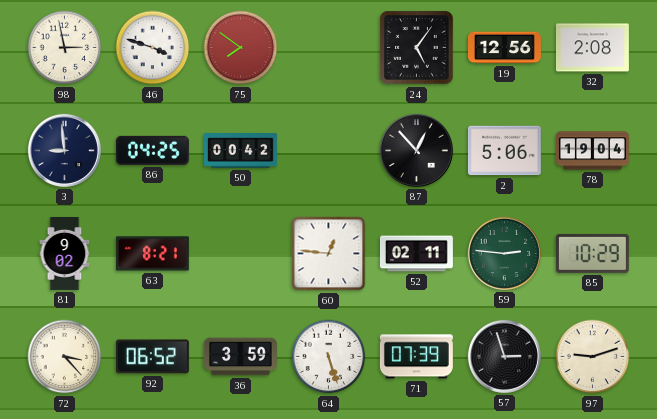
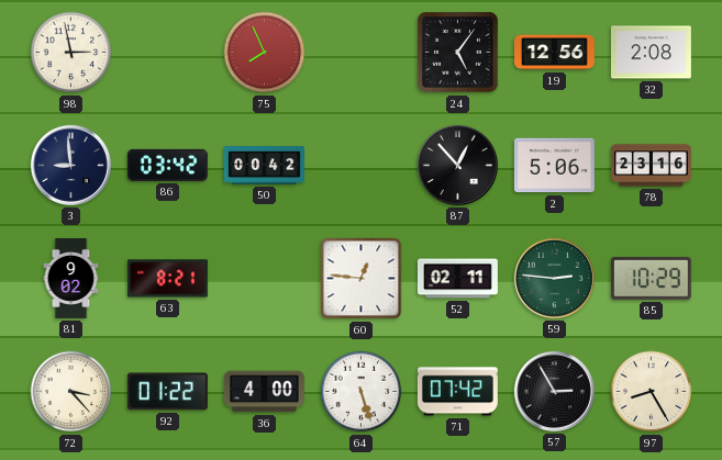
46: 3:48 -> none
75: 7:51 -> 7:56
86: 04:25 -> 03:42
78: 19:04 -> 23:16
92: 06:52 -> 01:22
36: 3:59 -> 4:00
71: 07:39 -> 07:42
57: 2:57 -> 2:55
97: 9:12 -> 8:25
